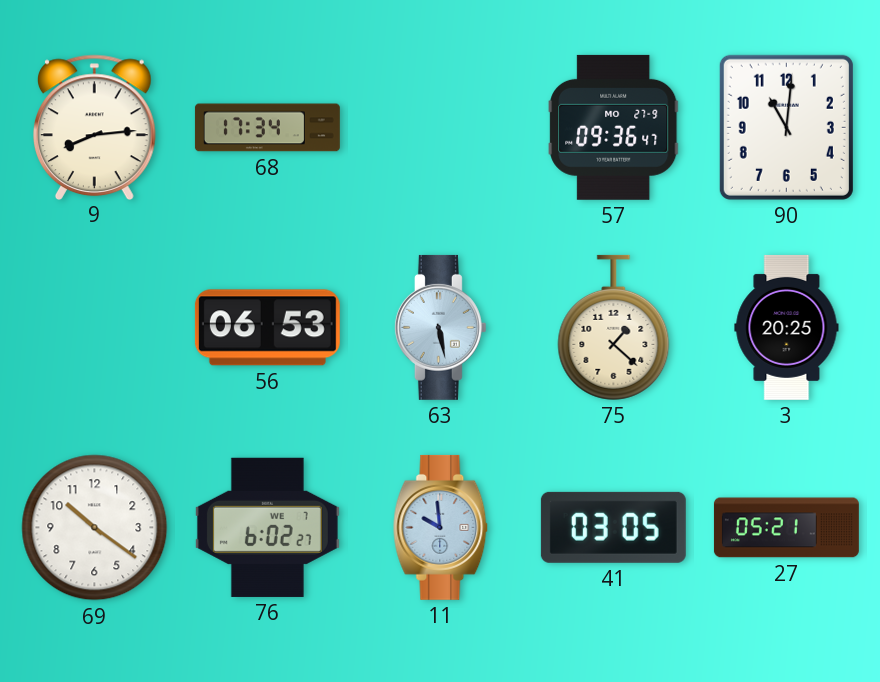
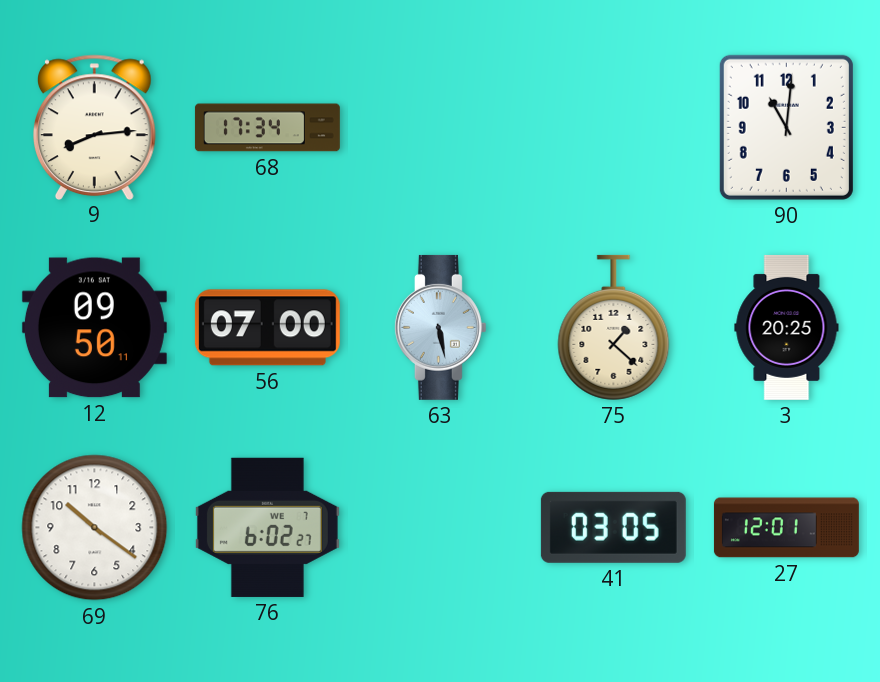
57: 09:36 -> none
12: none -> 09:50
56: 06:53 -> 07:00
11: 9:59 -> none
27: 05:21 -> 12:01
